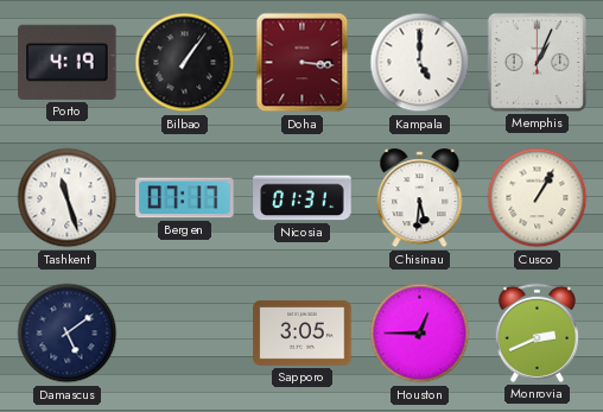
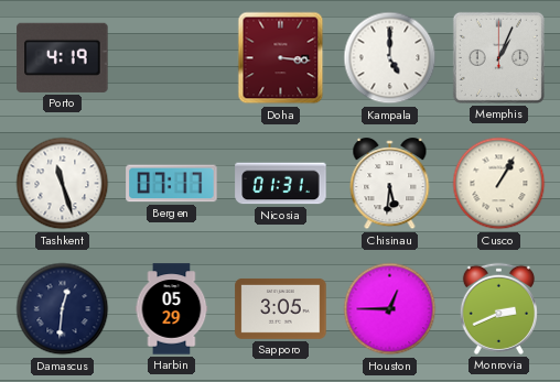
Bilbao: 1:06 -> none
Damascus: 5:09 -> 12:31
Harbin: none -> 05:29
